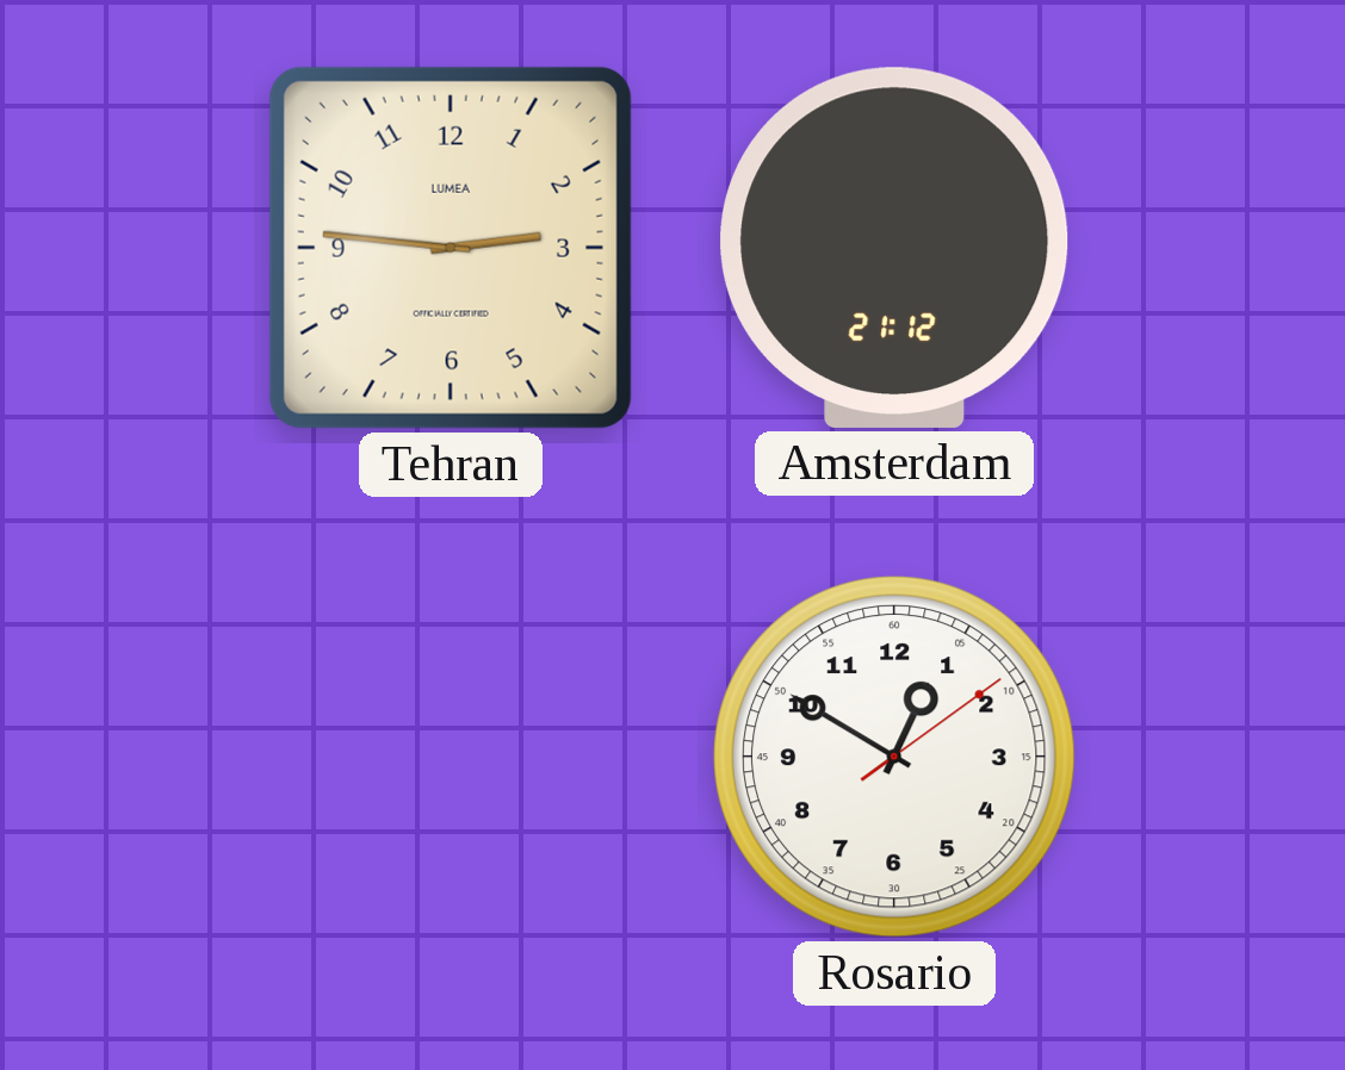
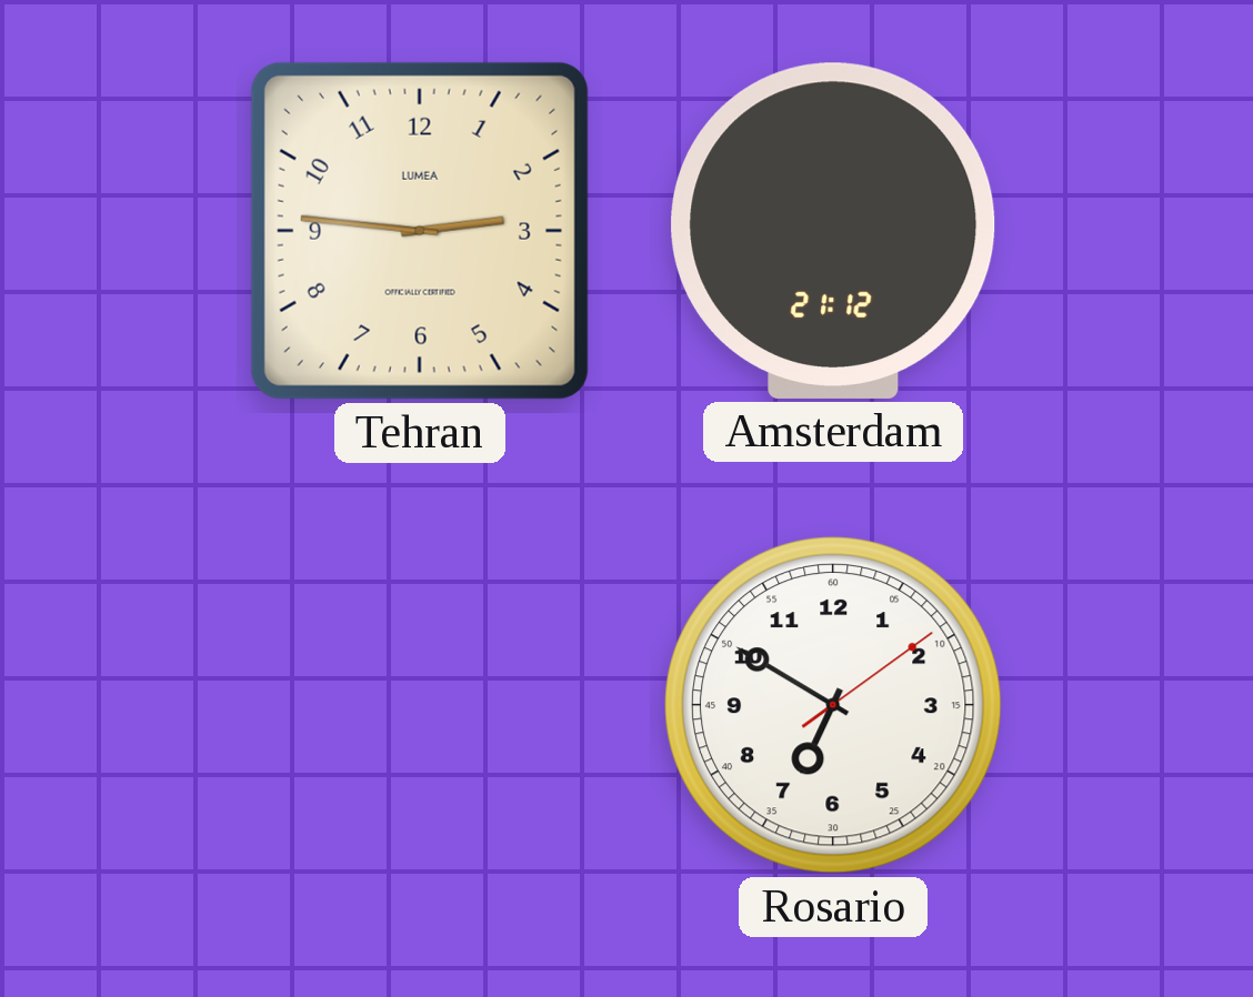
Rosario: 12:50 -> 6:50
